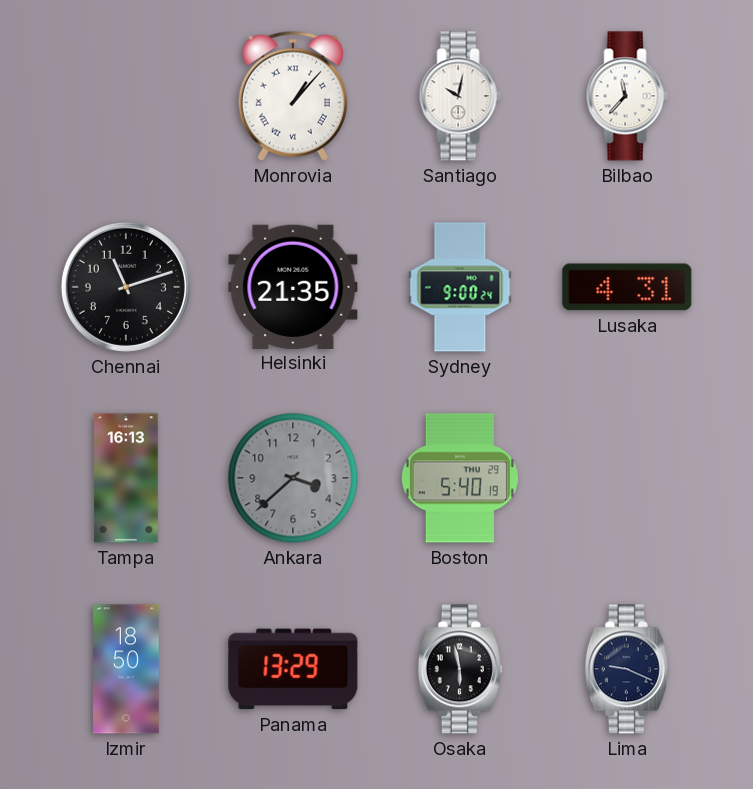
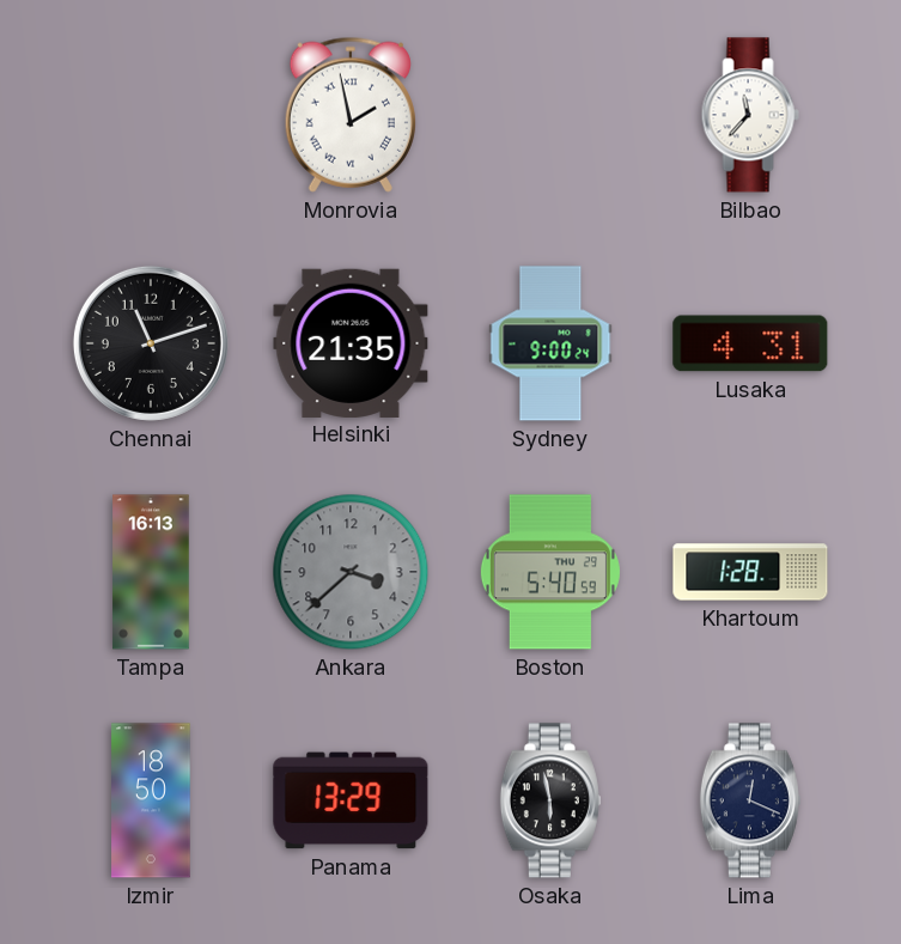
Monrovia: 1:07 -> 1:58
Santiago: 10:02 -> none
Boston: 5:40:19 -> 5:40:59
Khartoum: none -> 1:28
Lima: 9:19 -> 12:19
